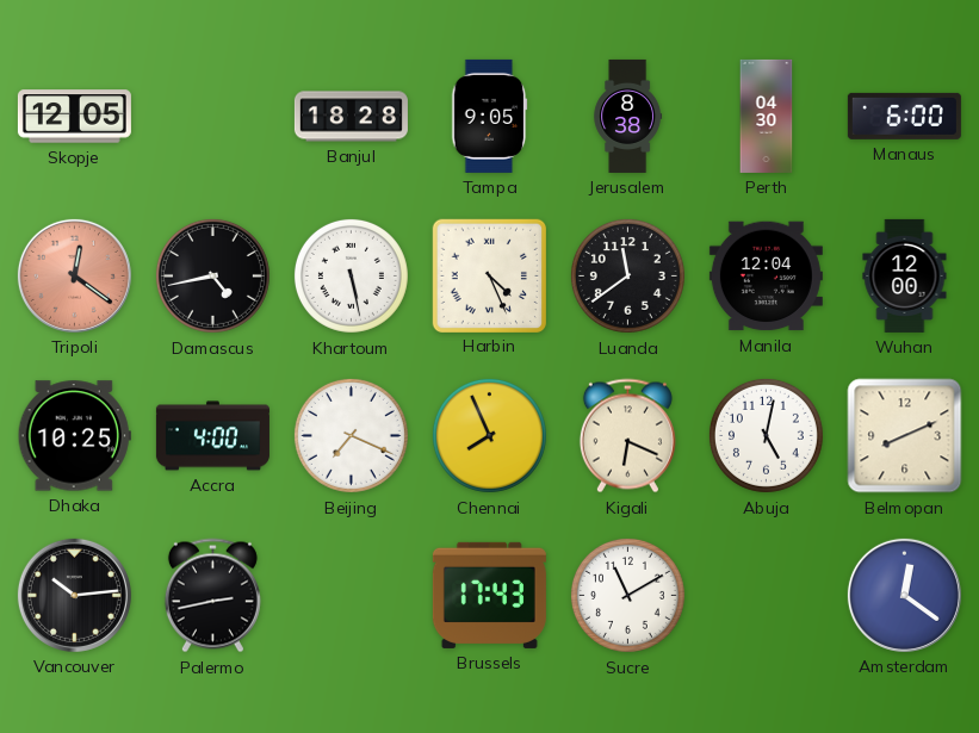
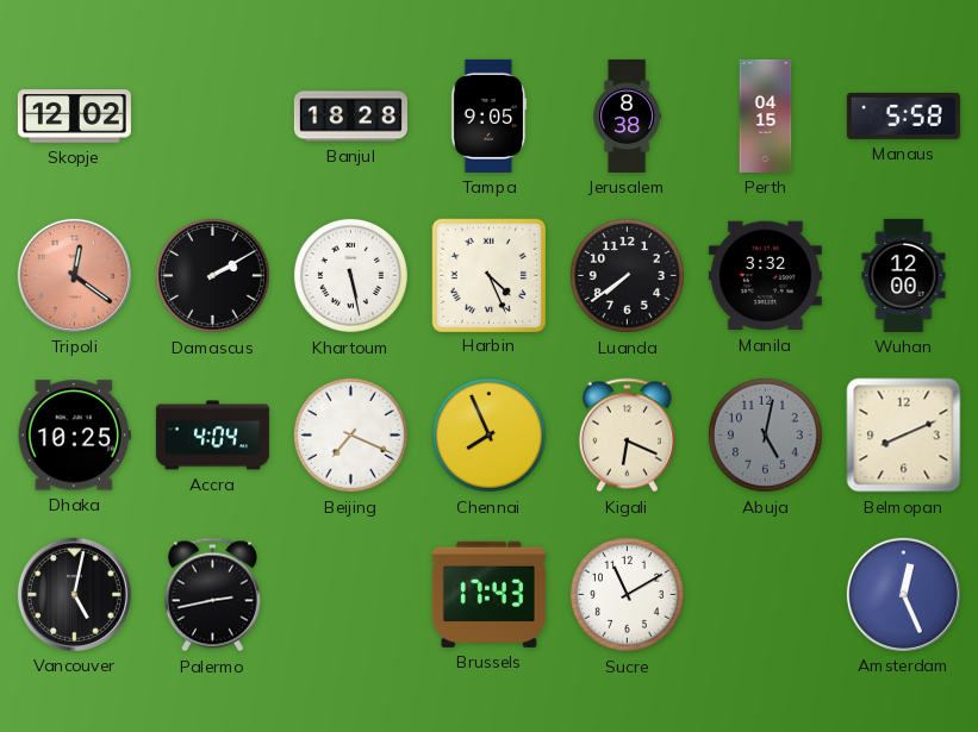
Skopje: 12:05 -> 12:02
Perth: 04:30 -> 04:15
Manaus: 6:00 -> 5:58
Damascus: 4:43 -> 2:10
Luanda: 11:39 -> 7:39
Manila: 12:04 -> 3:32
Accra: 4:00 -> 4:04
Abuja dial: white -> grey
Vancouver: 10:14 -> 5:02
Amsterdam: 12:21 -> 12:26
